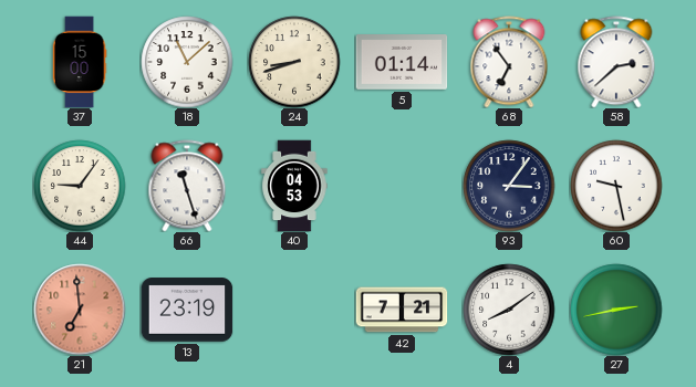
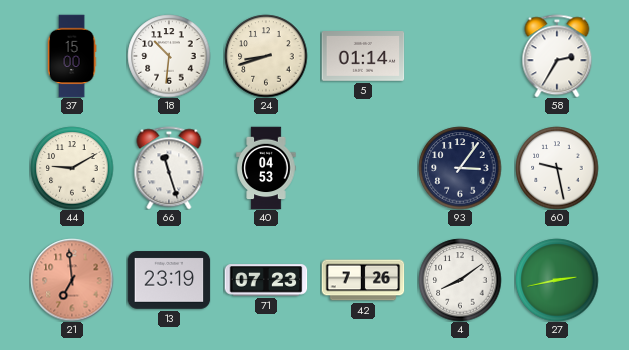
18: 11:08 -> 10:31
68: 6:54 -> none
58: 2:38 -> 2:35
44: 9:06 -> 9:10
71: none -> 07:23
42: 7:21 -> 7:26
